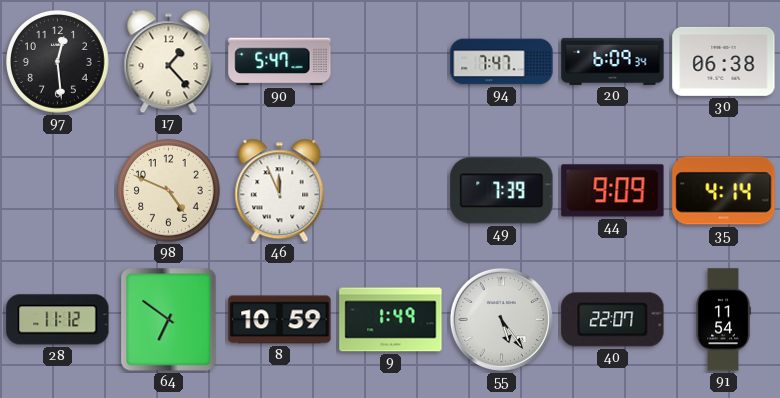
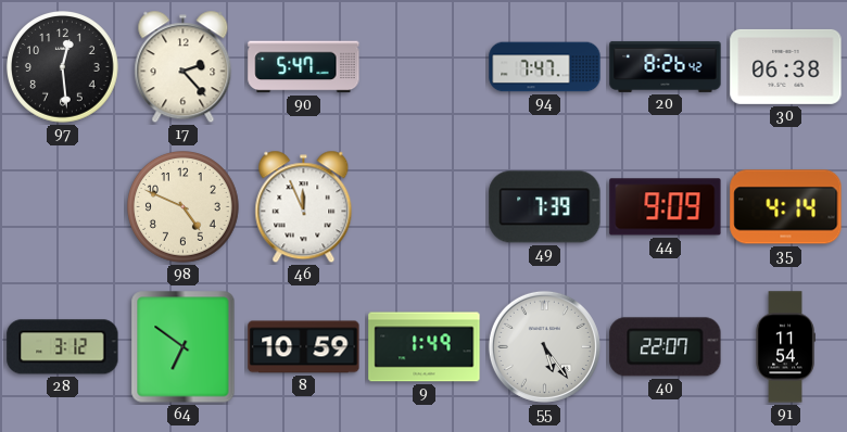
17: 1:23 -> 2:23
20: 6:09 -> 8:26
28: 11:12 -> 3:12
